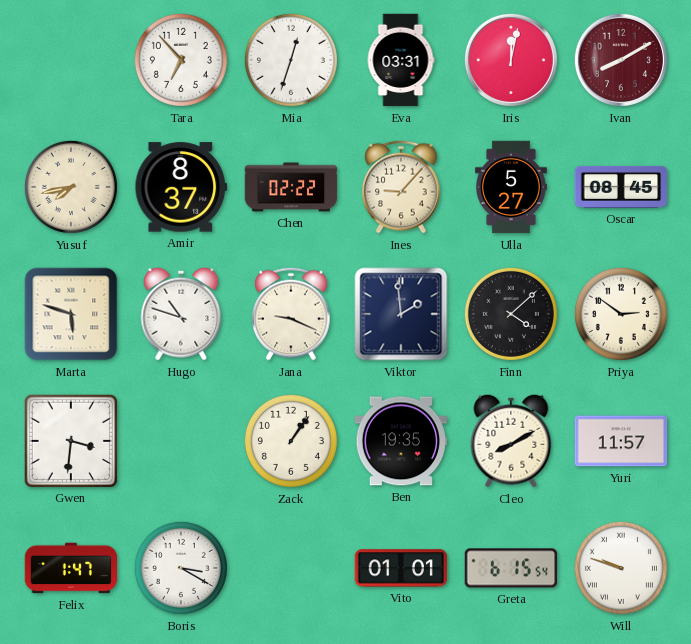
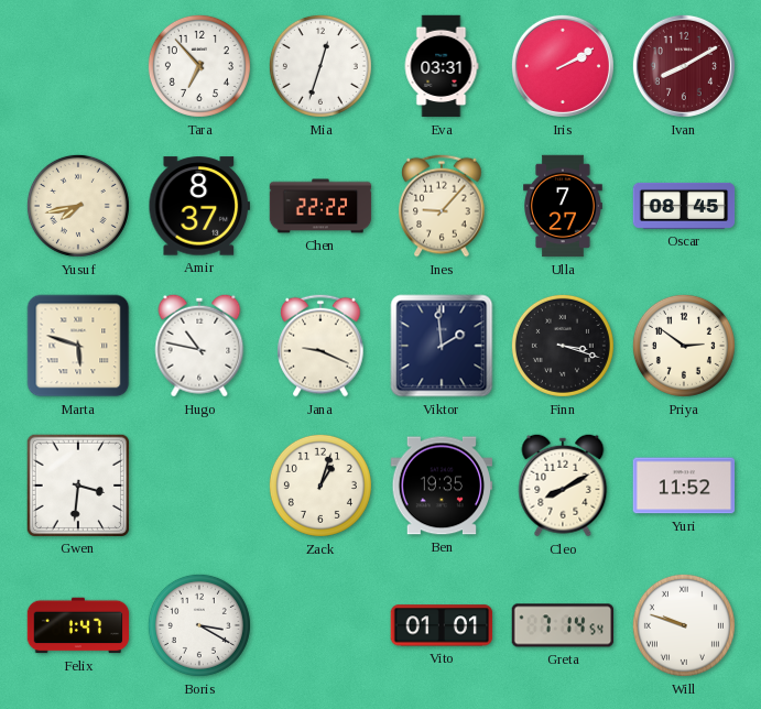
Iris: 12:02 -> 2:10
Chen: 02:22 -> 22:22
Ulla: 5:27 -> 7:27
Hugo: 10:48 -> 10:47
Finn: 4:08 -> 3:18
Zack: 1:06 -> 1:03
Yuri: 11:57 -> 11:52
Greta: 6:15 -> 7:14
